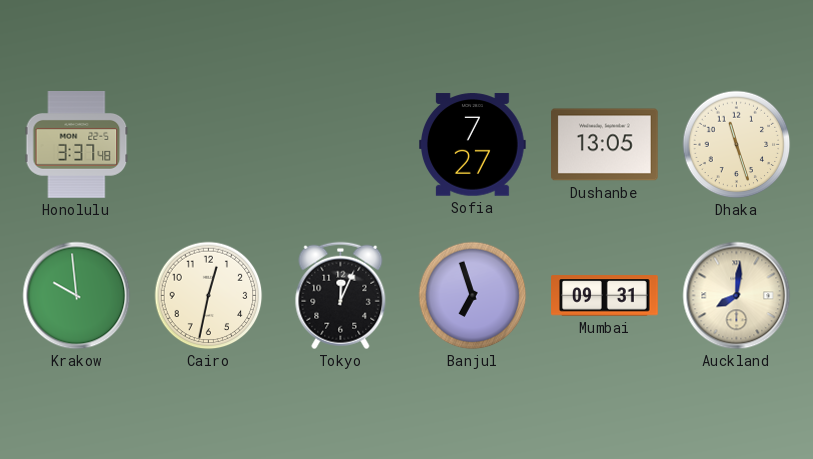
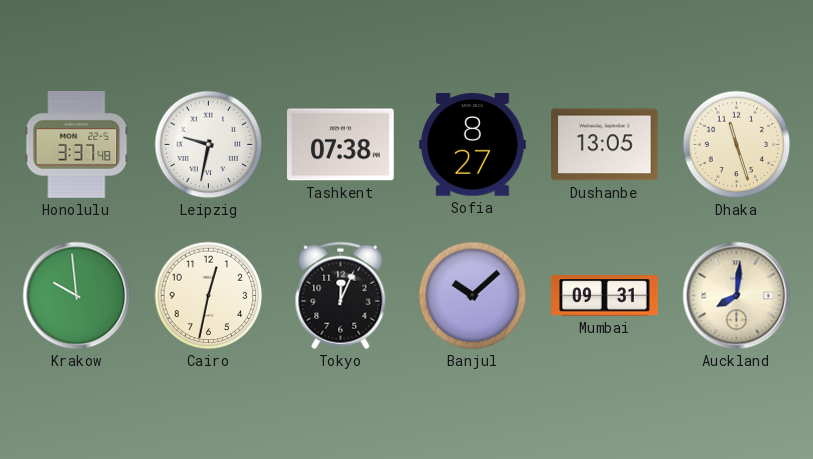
Leipzig: none -> 9:32
Tashkent: none -> 07:38
Sofia: 7:27 -> 8:27
Banjul: 6:57 -> 10:08
